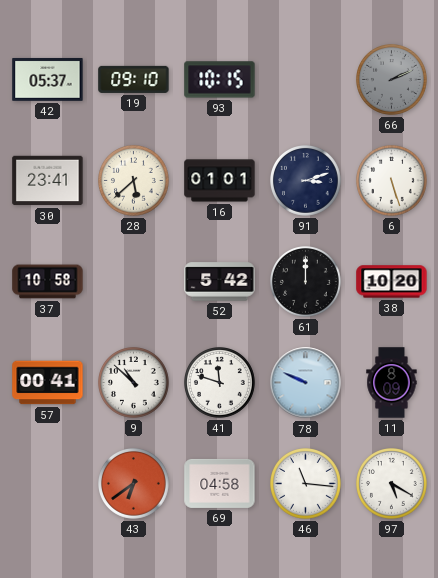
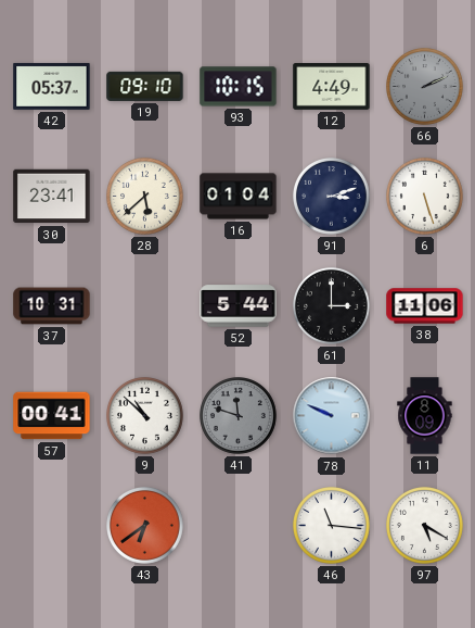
12: none -> 4:49
16: 01:01 -> 01:04
37: 10:58 -> 10:31
52: 5:42 -> 5:44
61: 12:00 -> 3:00
38: 10:20 -> 11:06
41 dial: white -> grey
69: 04:58 -> none
